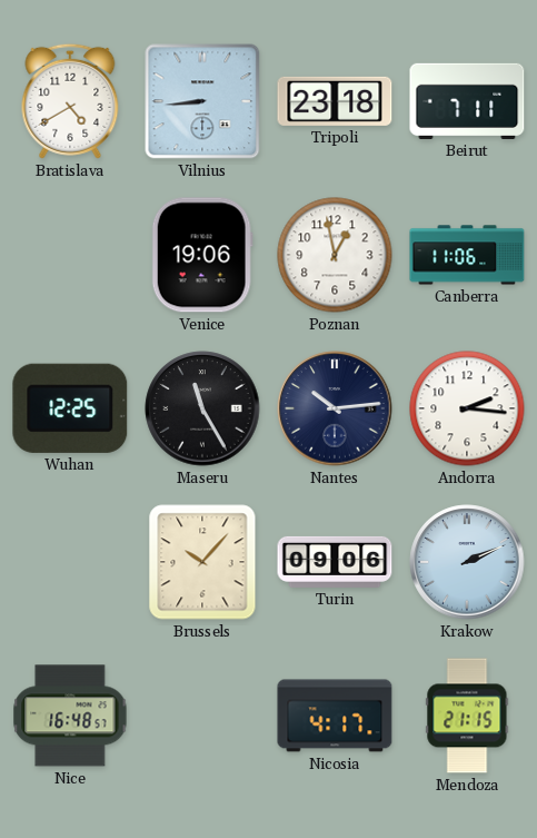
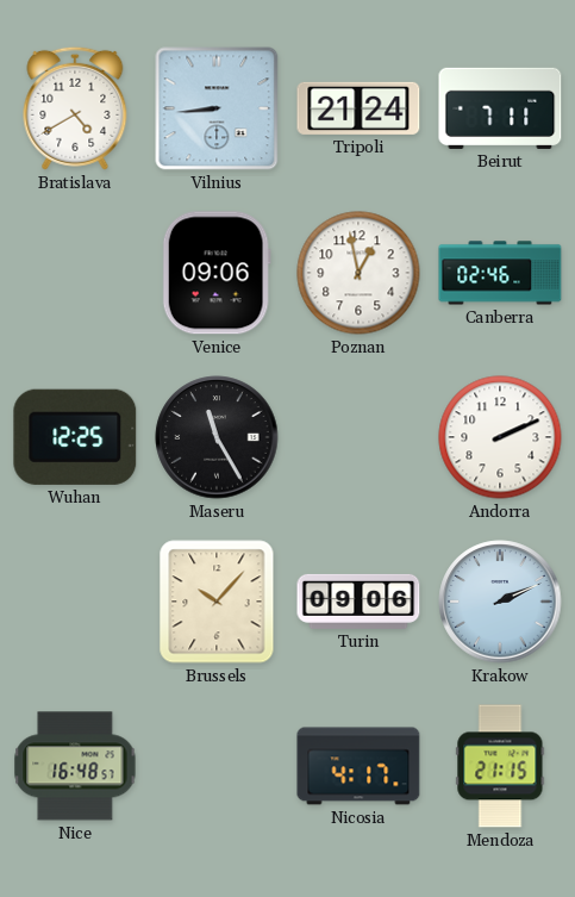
Tripoli: 23:18 -> 21:24
Venice: 19:06 -> 09:06
Canberra: 11:06 -> 02:46
Nantes: 10:14 -> none
Andorra: 2:16 -> 2:11
